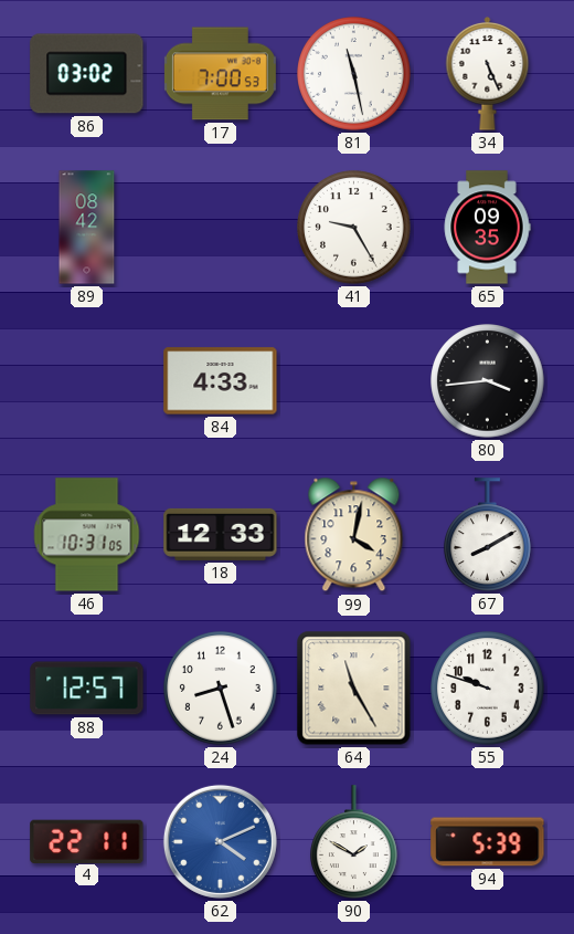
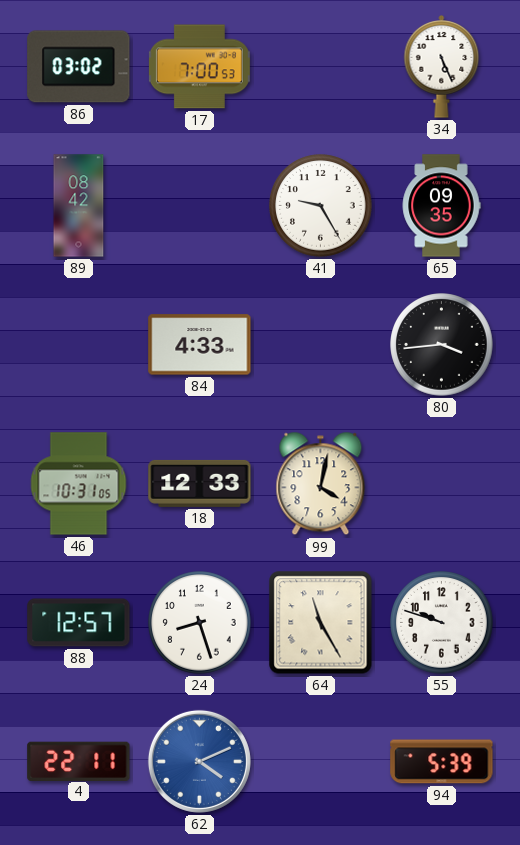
81: 11:28 -> none
67: 8:10 -> none
90: 1:50 -> none
